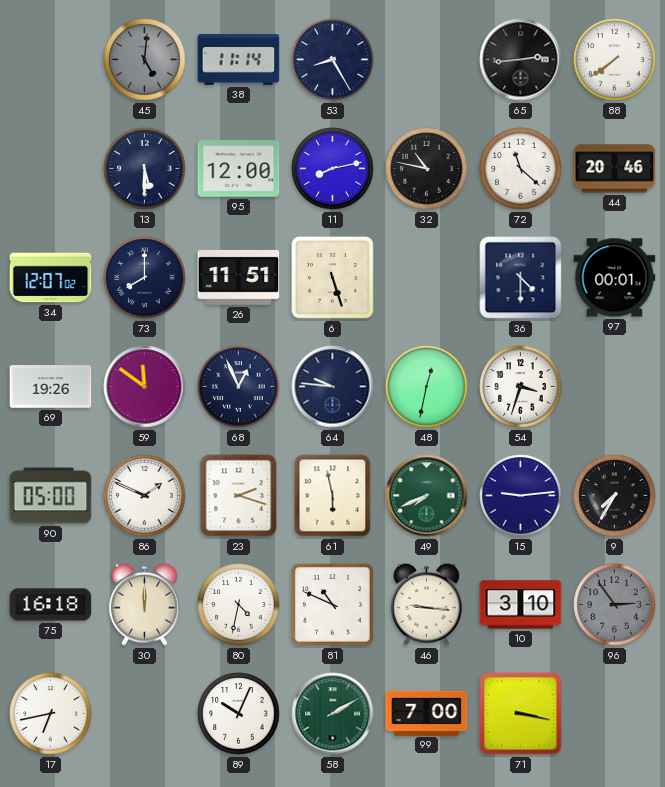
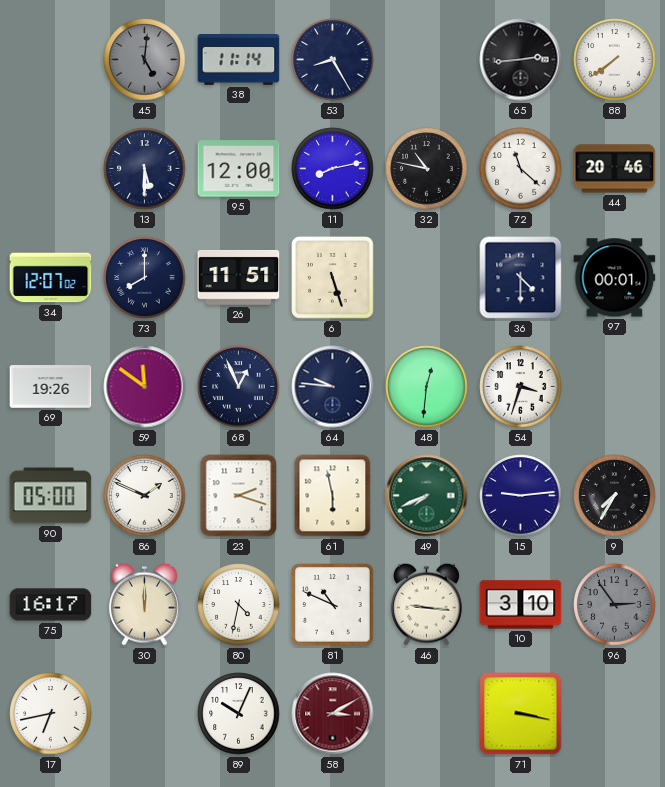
48: 12:32 -> 12:31
75: 16:18 -> 16:17
58: 2:10 -> 3:10
58 dial: green -> burgundy
99: 7:00 -> none
